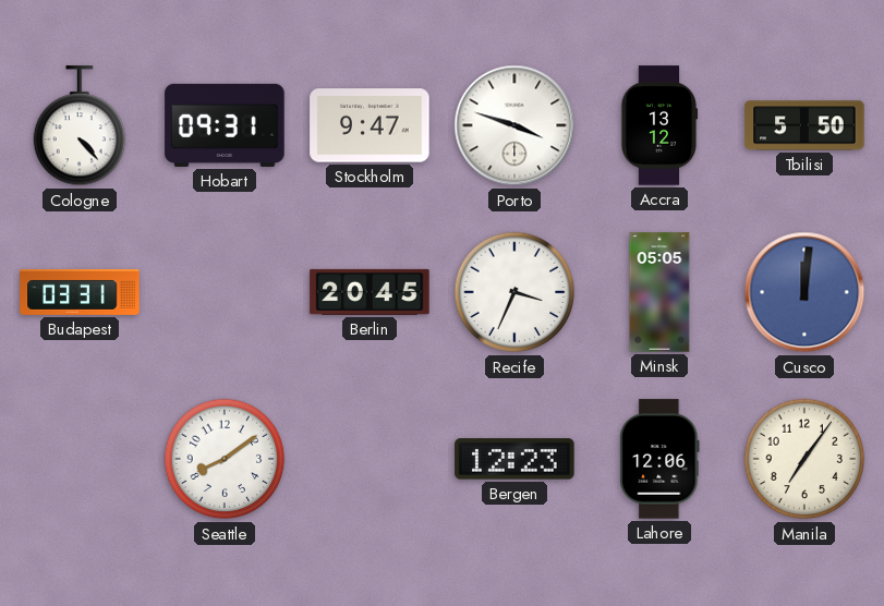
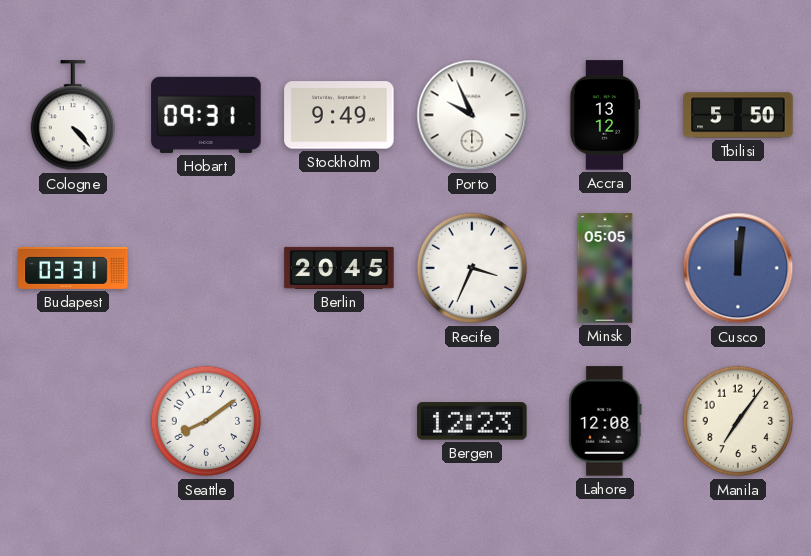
Stockholm: 9:47 -> 9:49
Porto: 3:48 -> 9:56
Lahore: 12:06 -> 12:08
